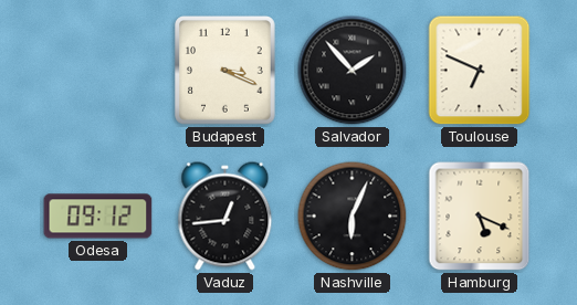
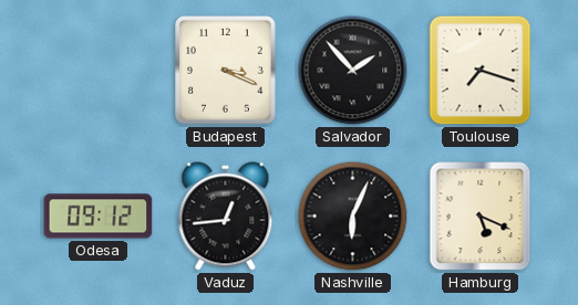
Toulouse: 6:49 -> 7:18
